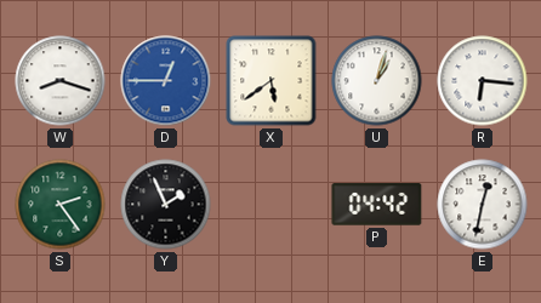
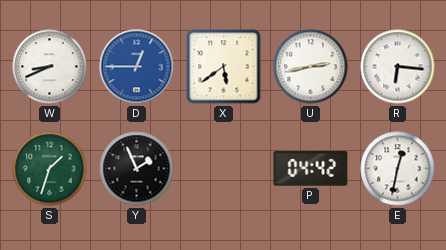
W: 8:18 -> 8:41
U: 1:03 -> 2:43
S: 2:24 -> 1:33
